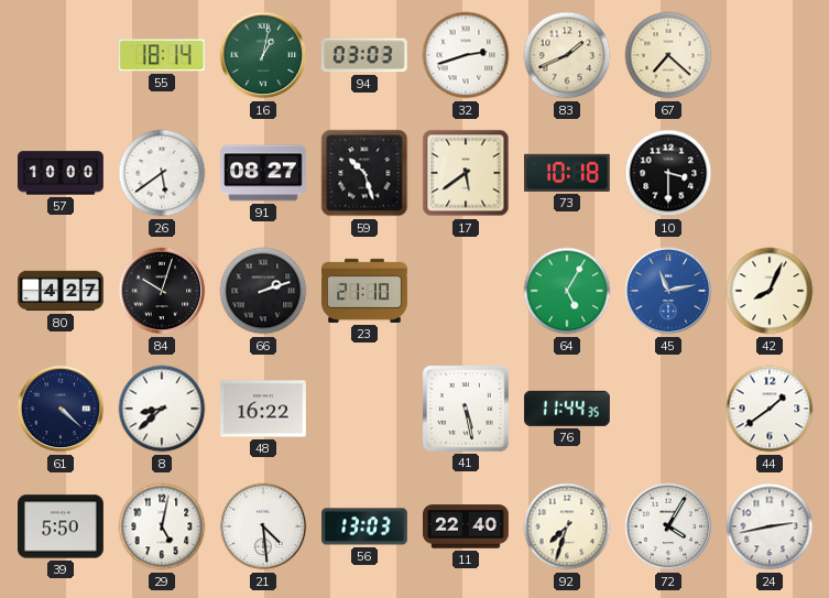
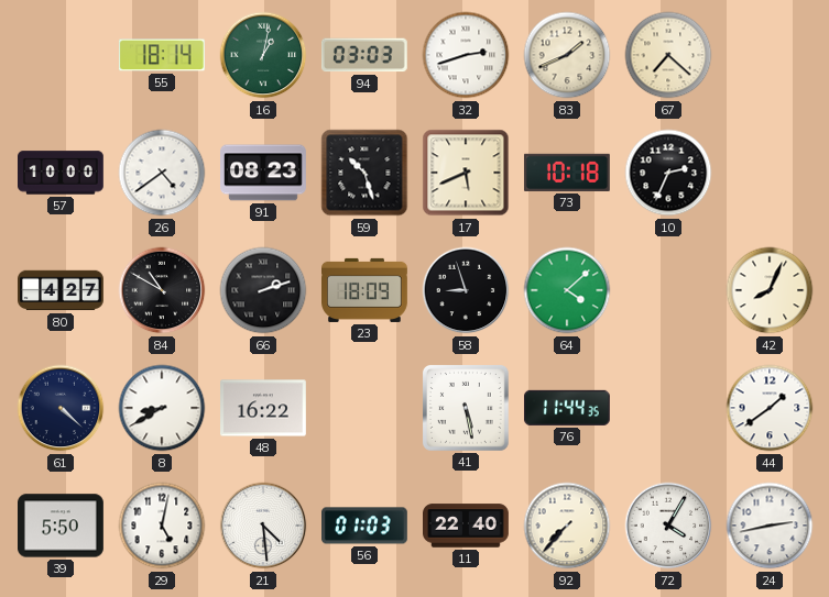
26: 5:39 -> 4:39
91: 08:27 -> 08:23
17: 5:39 -> 5:41
10: 3:30 -> 2:34
84: 10:03 -> 10:50
23: 21:10 -> 18:09
58: none -> 8:57
64: 5:05 -> 4:08
45: 11:13 -> none
8: 8:38 -> 8:40
56: 13:03 -> 01:03
92: 7:33 -> 7:37
